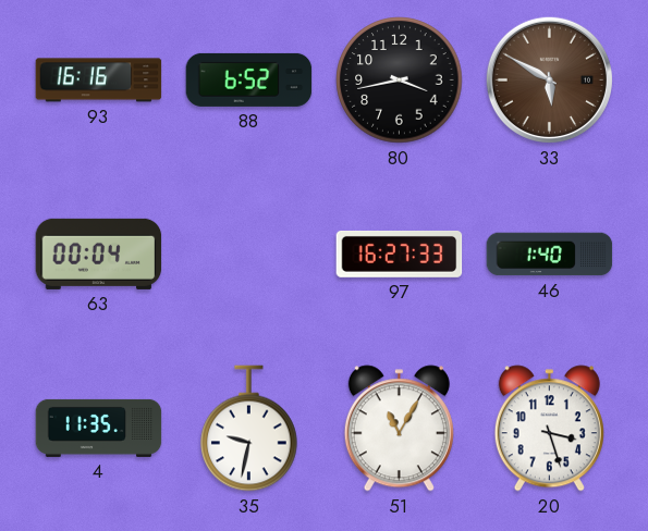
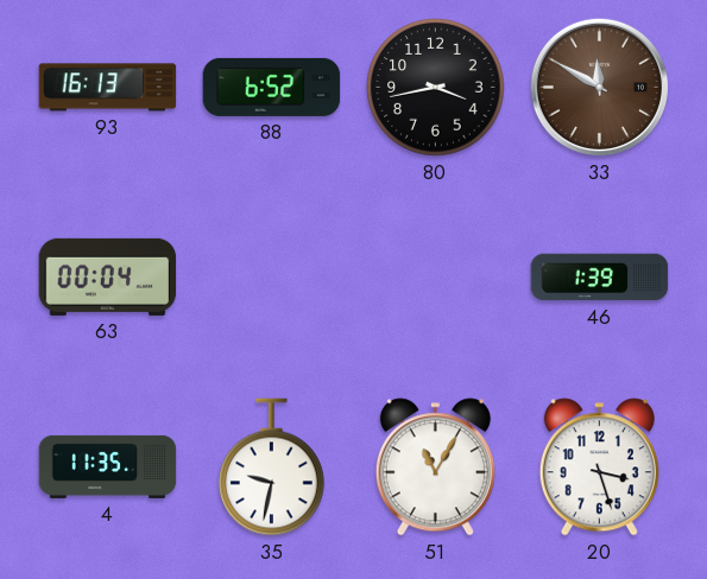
93: 16:16 -> 16:13
33: 5:50 -> 11:50
97: 16:27 -> none
46: 1:40 -> 1:39
